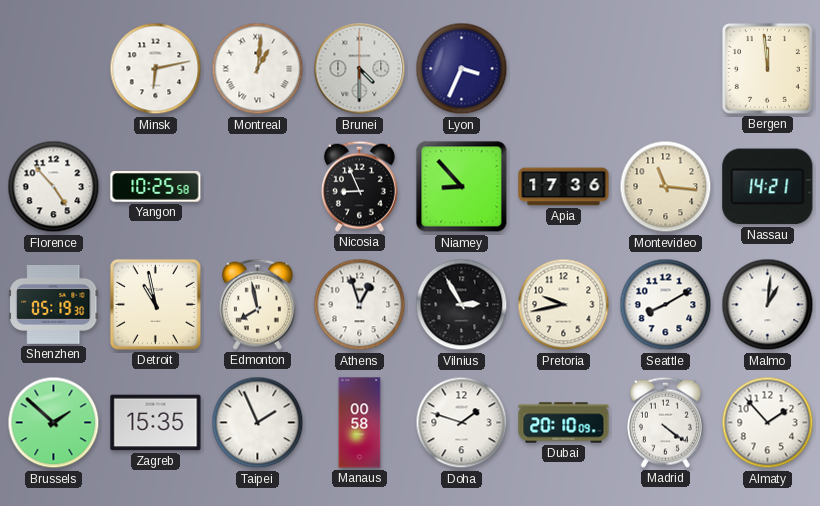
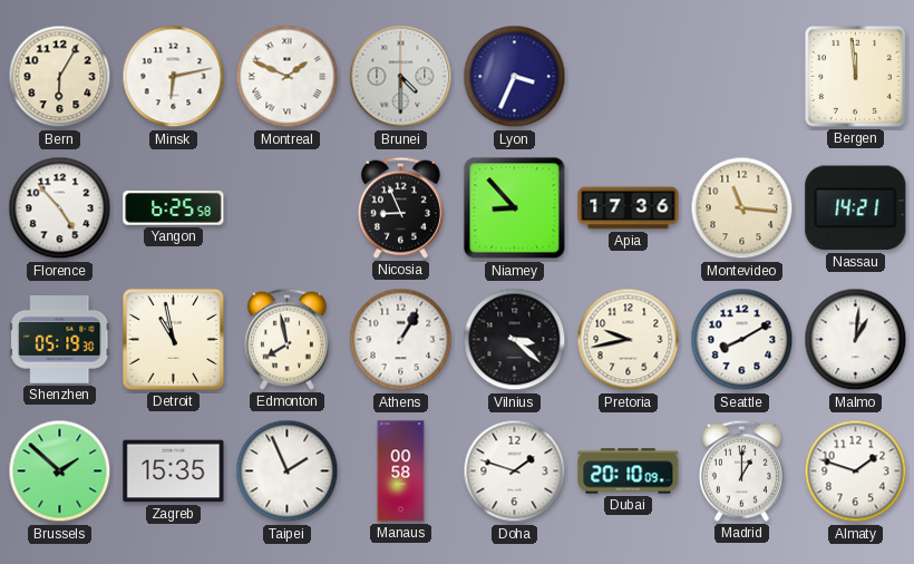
Bern: none -> 6:05
Montreal: 1:01 -> 1:49
Yangon: 10:25 -> 6:25
Athens: 12:57 -> 1:05
Vilnius: 2:55 -> 3:22
Madrid: 4:21 -> 1:00
Almaty: 1:53 -> 1:48
